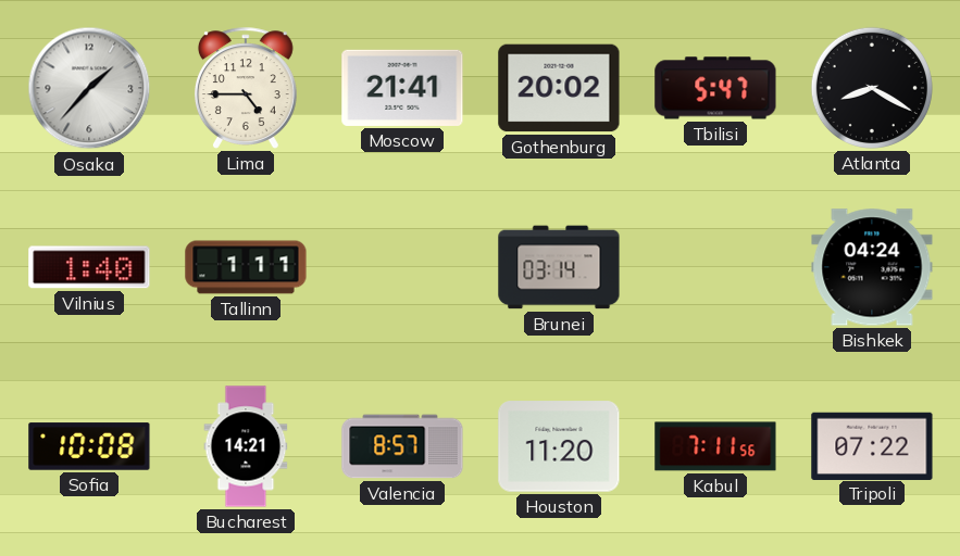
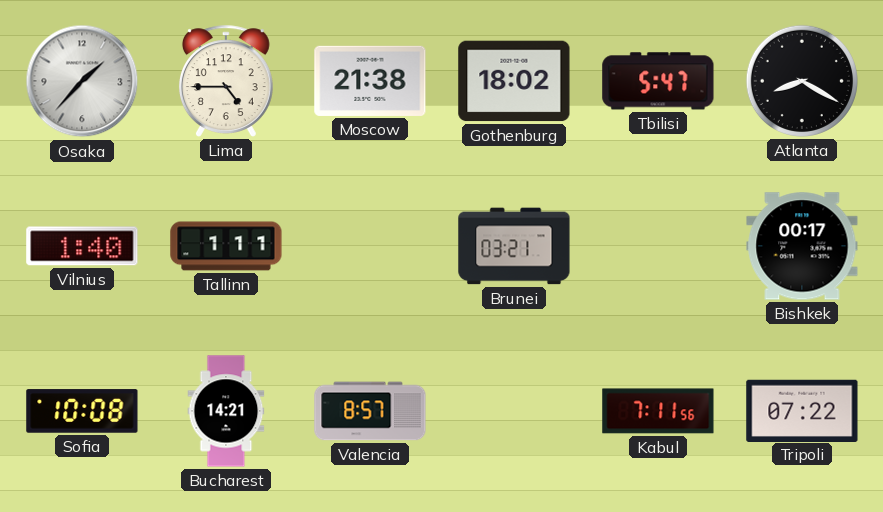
Moscow: 21:41 -> 21:38
Gothenburg: 20:02 -> 18:02
Brunei: 03:14 -> 03:21
Bishkek: 04:24 -> 00:17
Houston: 11:20 -> none
